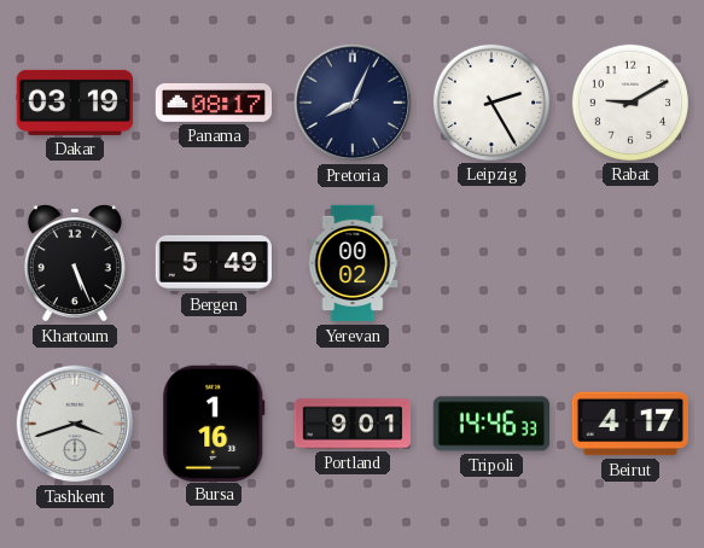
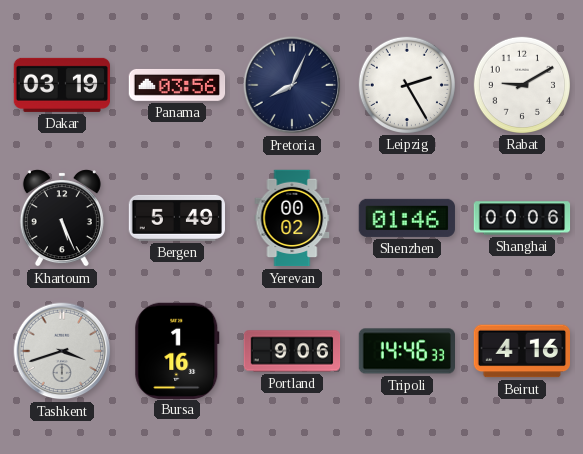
Panama: 08:17 -> 03:56
Shenzhen: none -> 01:46
Shanghai: none -> 00:06
Portland: 9:01 -> 9:06
Beirut: 4:17 -> 4:16
